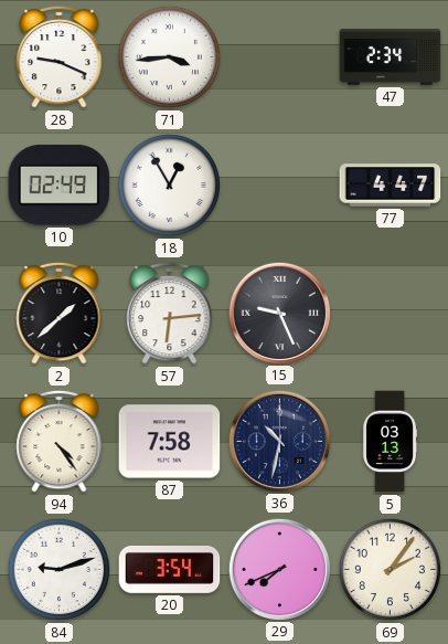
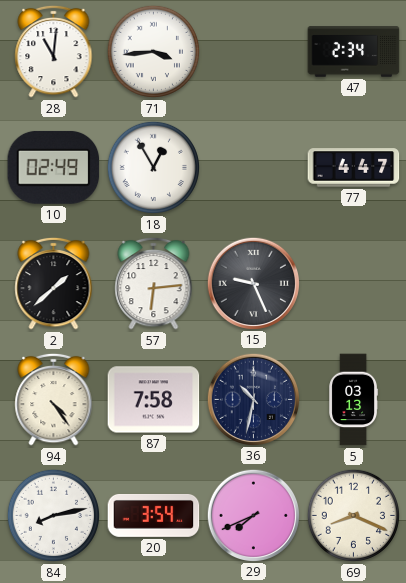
28: 9:19 -> 11:01
84: 9:12 -> 8:13
69: 2:06 -> 8:19
